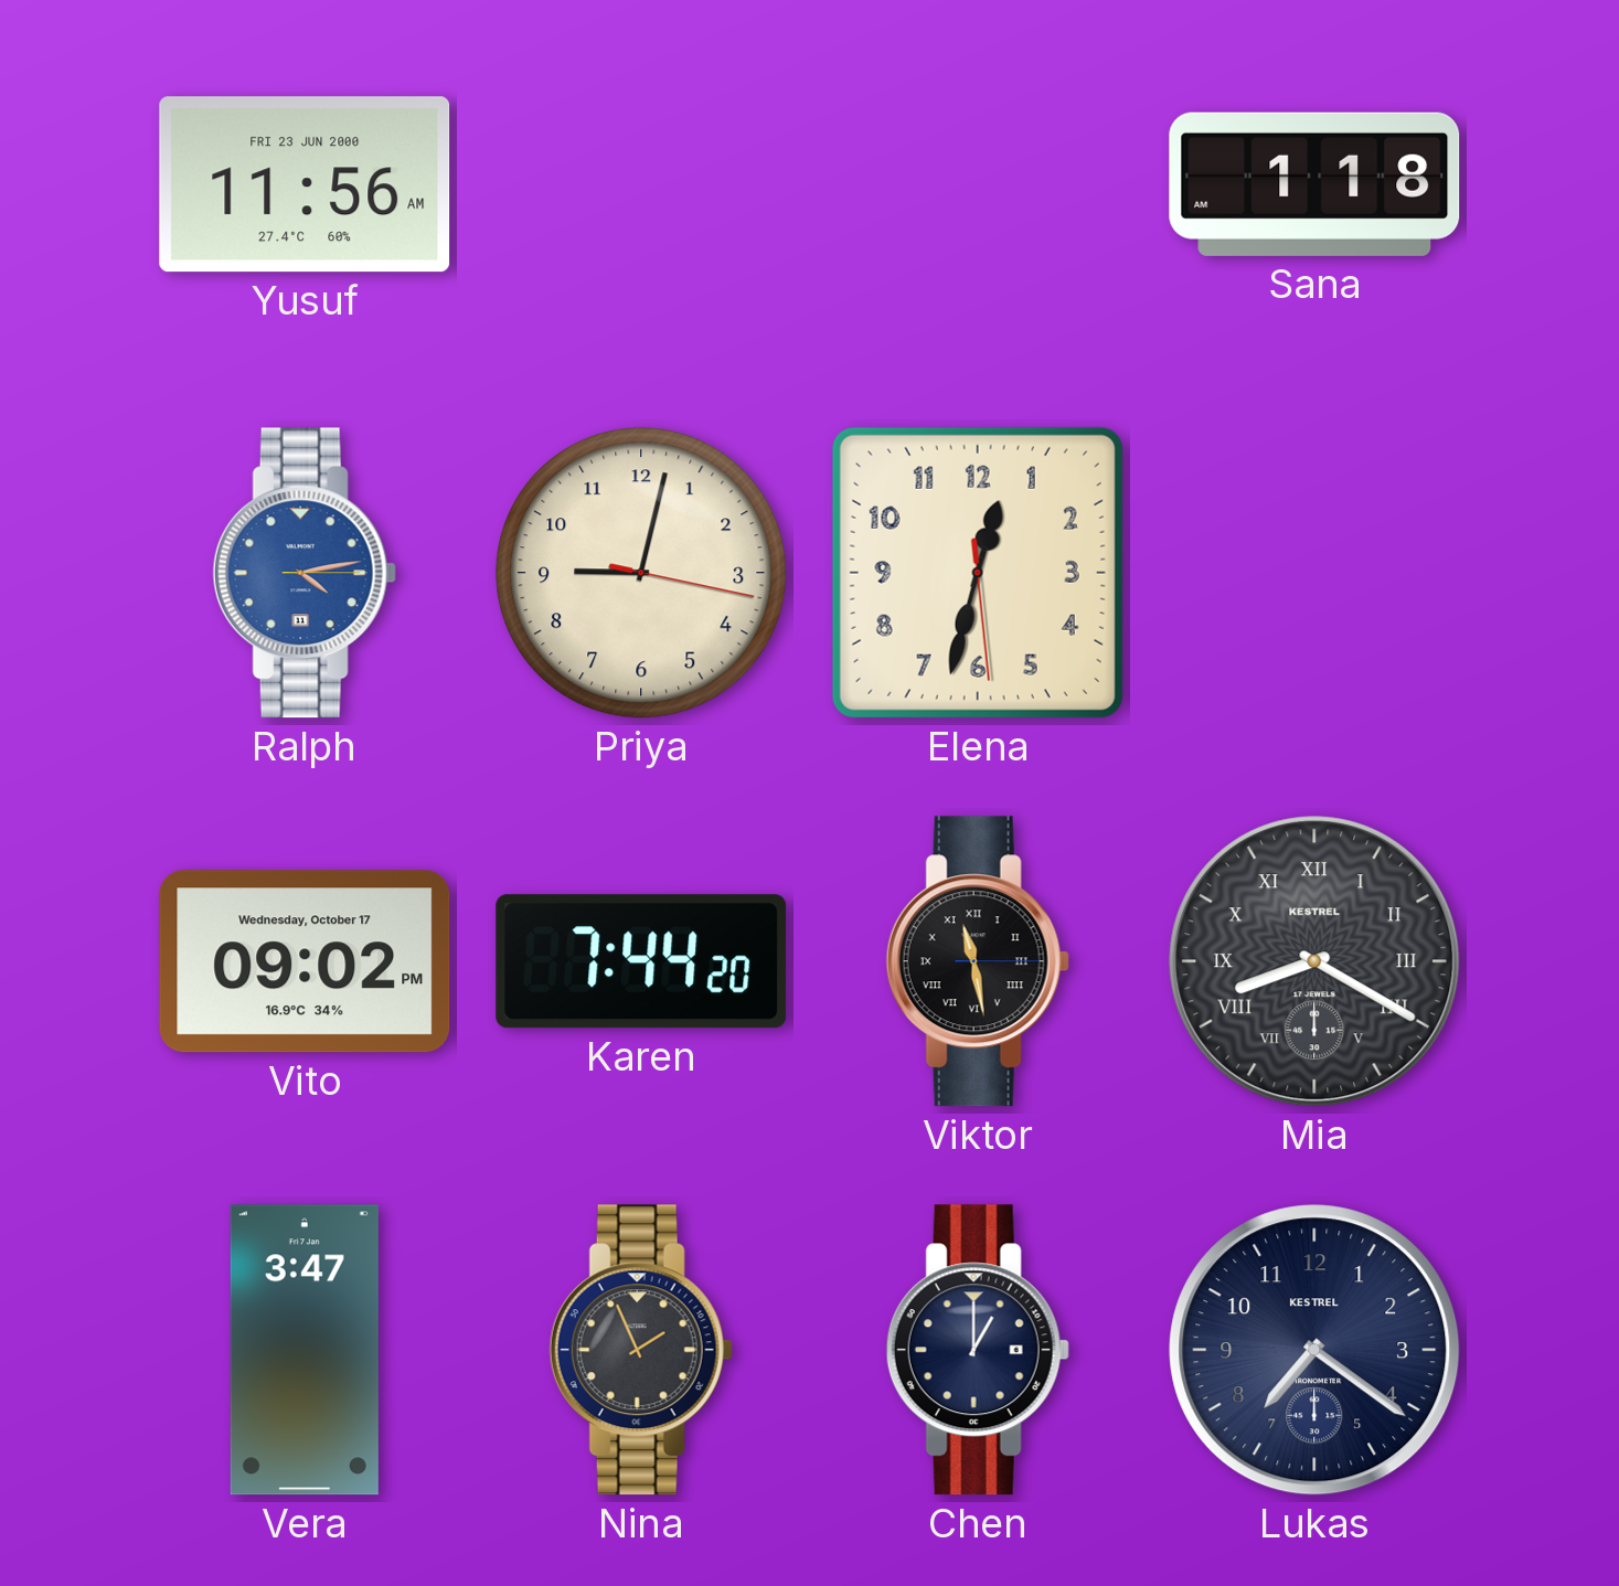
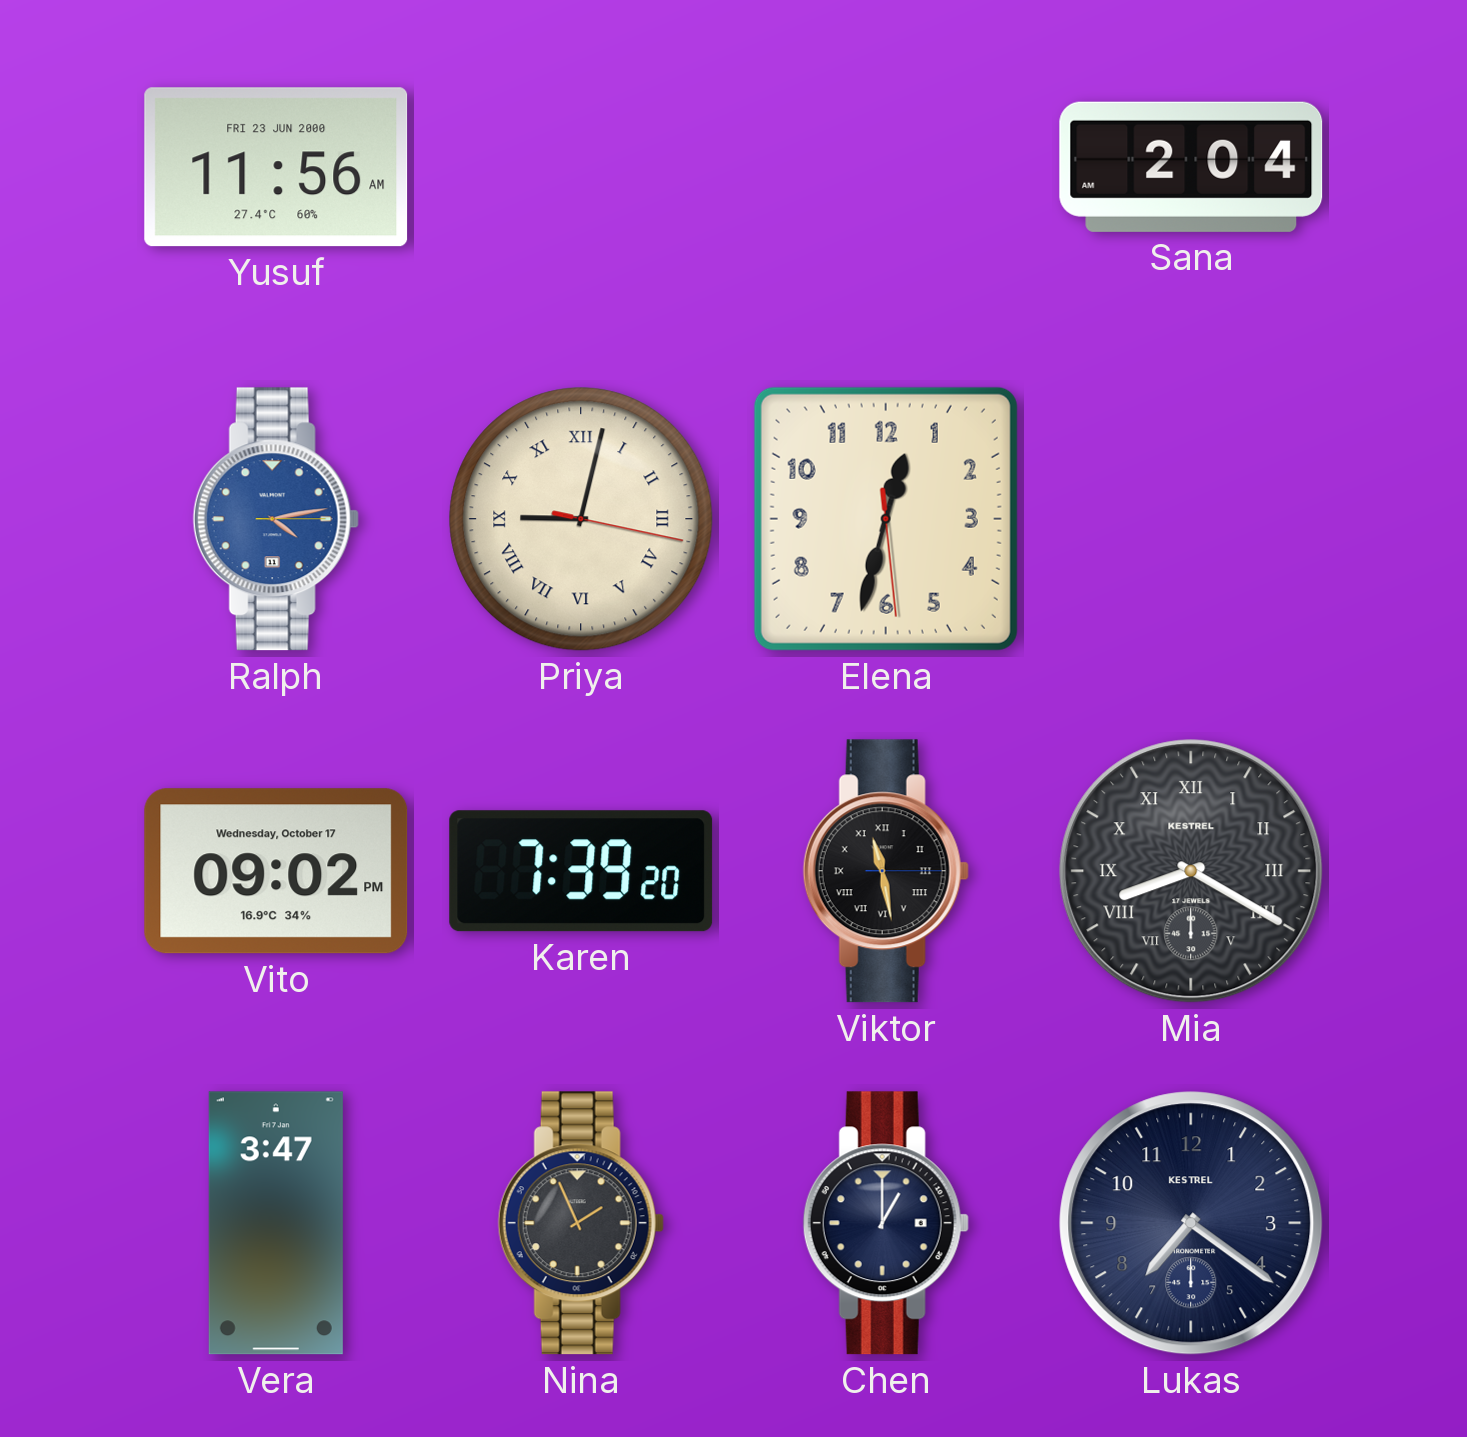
Sana: 1:18 -> 2:04
Priya numerals: Arabic -> Roman
Karen: 7:44 -> 7:39
